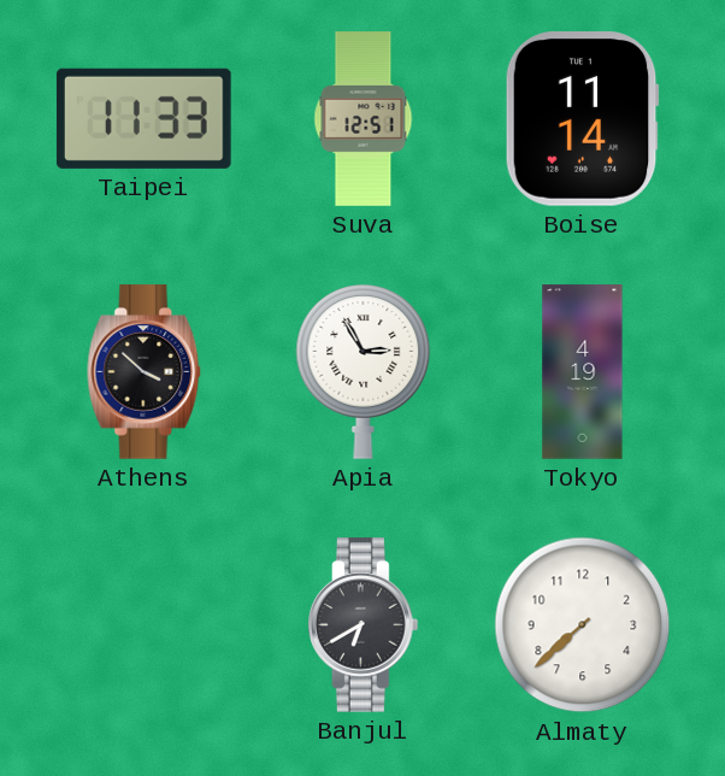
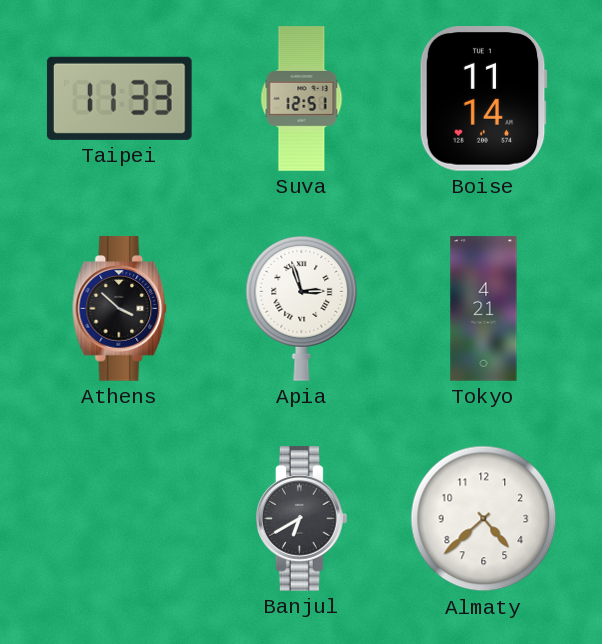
Apia: 2:55 -> 2:57
Tokyo: 4:19 -> 4:21
Almaty: 7:38 -> 4:38
